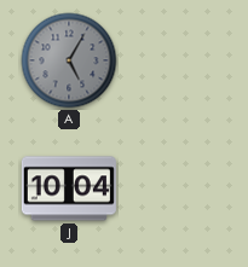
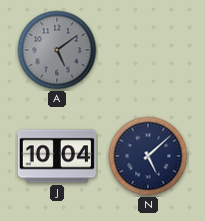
A: 5:05 -> 5:09
N: none -> 5:08
